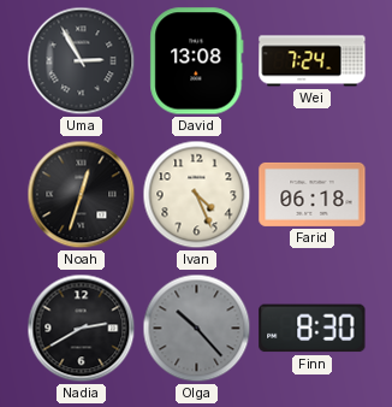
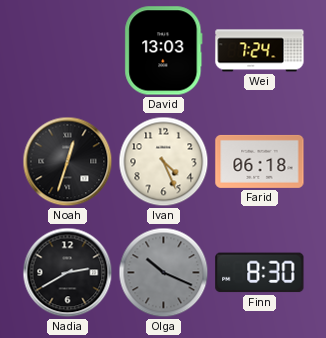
Uma: 2:55 -> none
David: 13:08 -> 13:03
Olga: 10:23 -> 10:19
